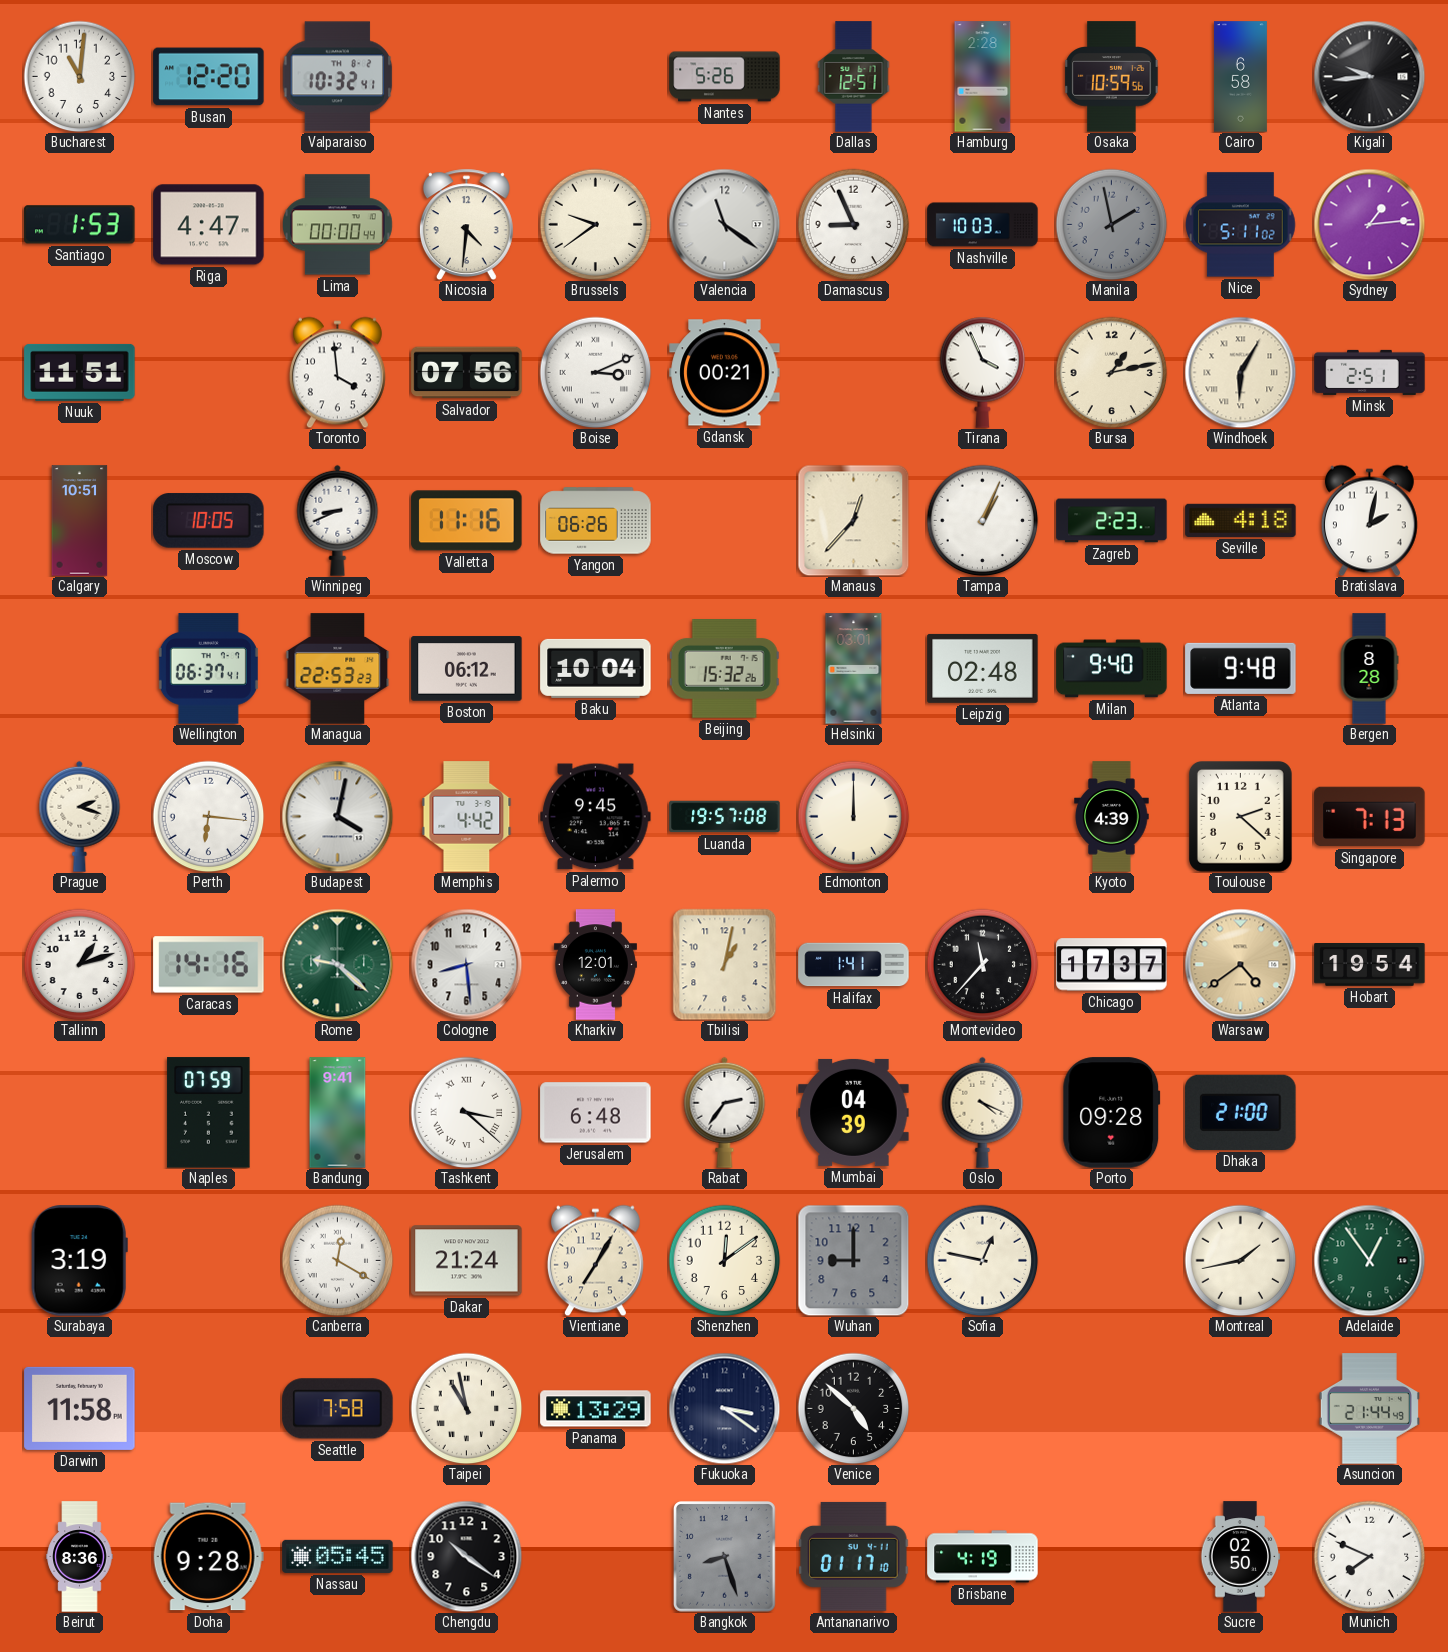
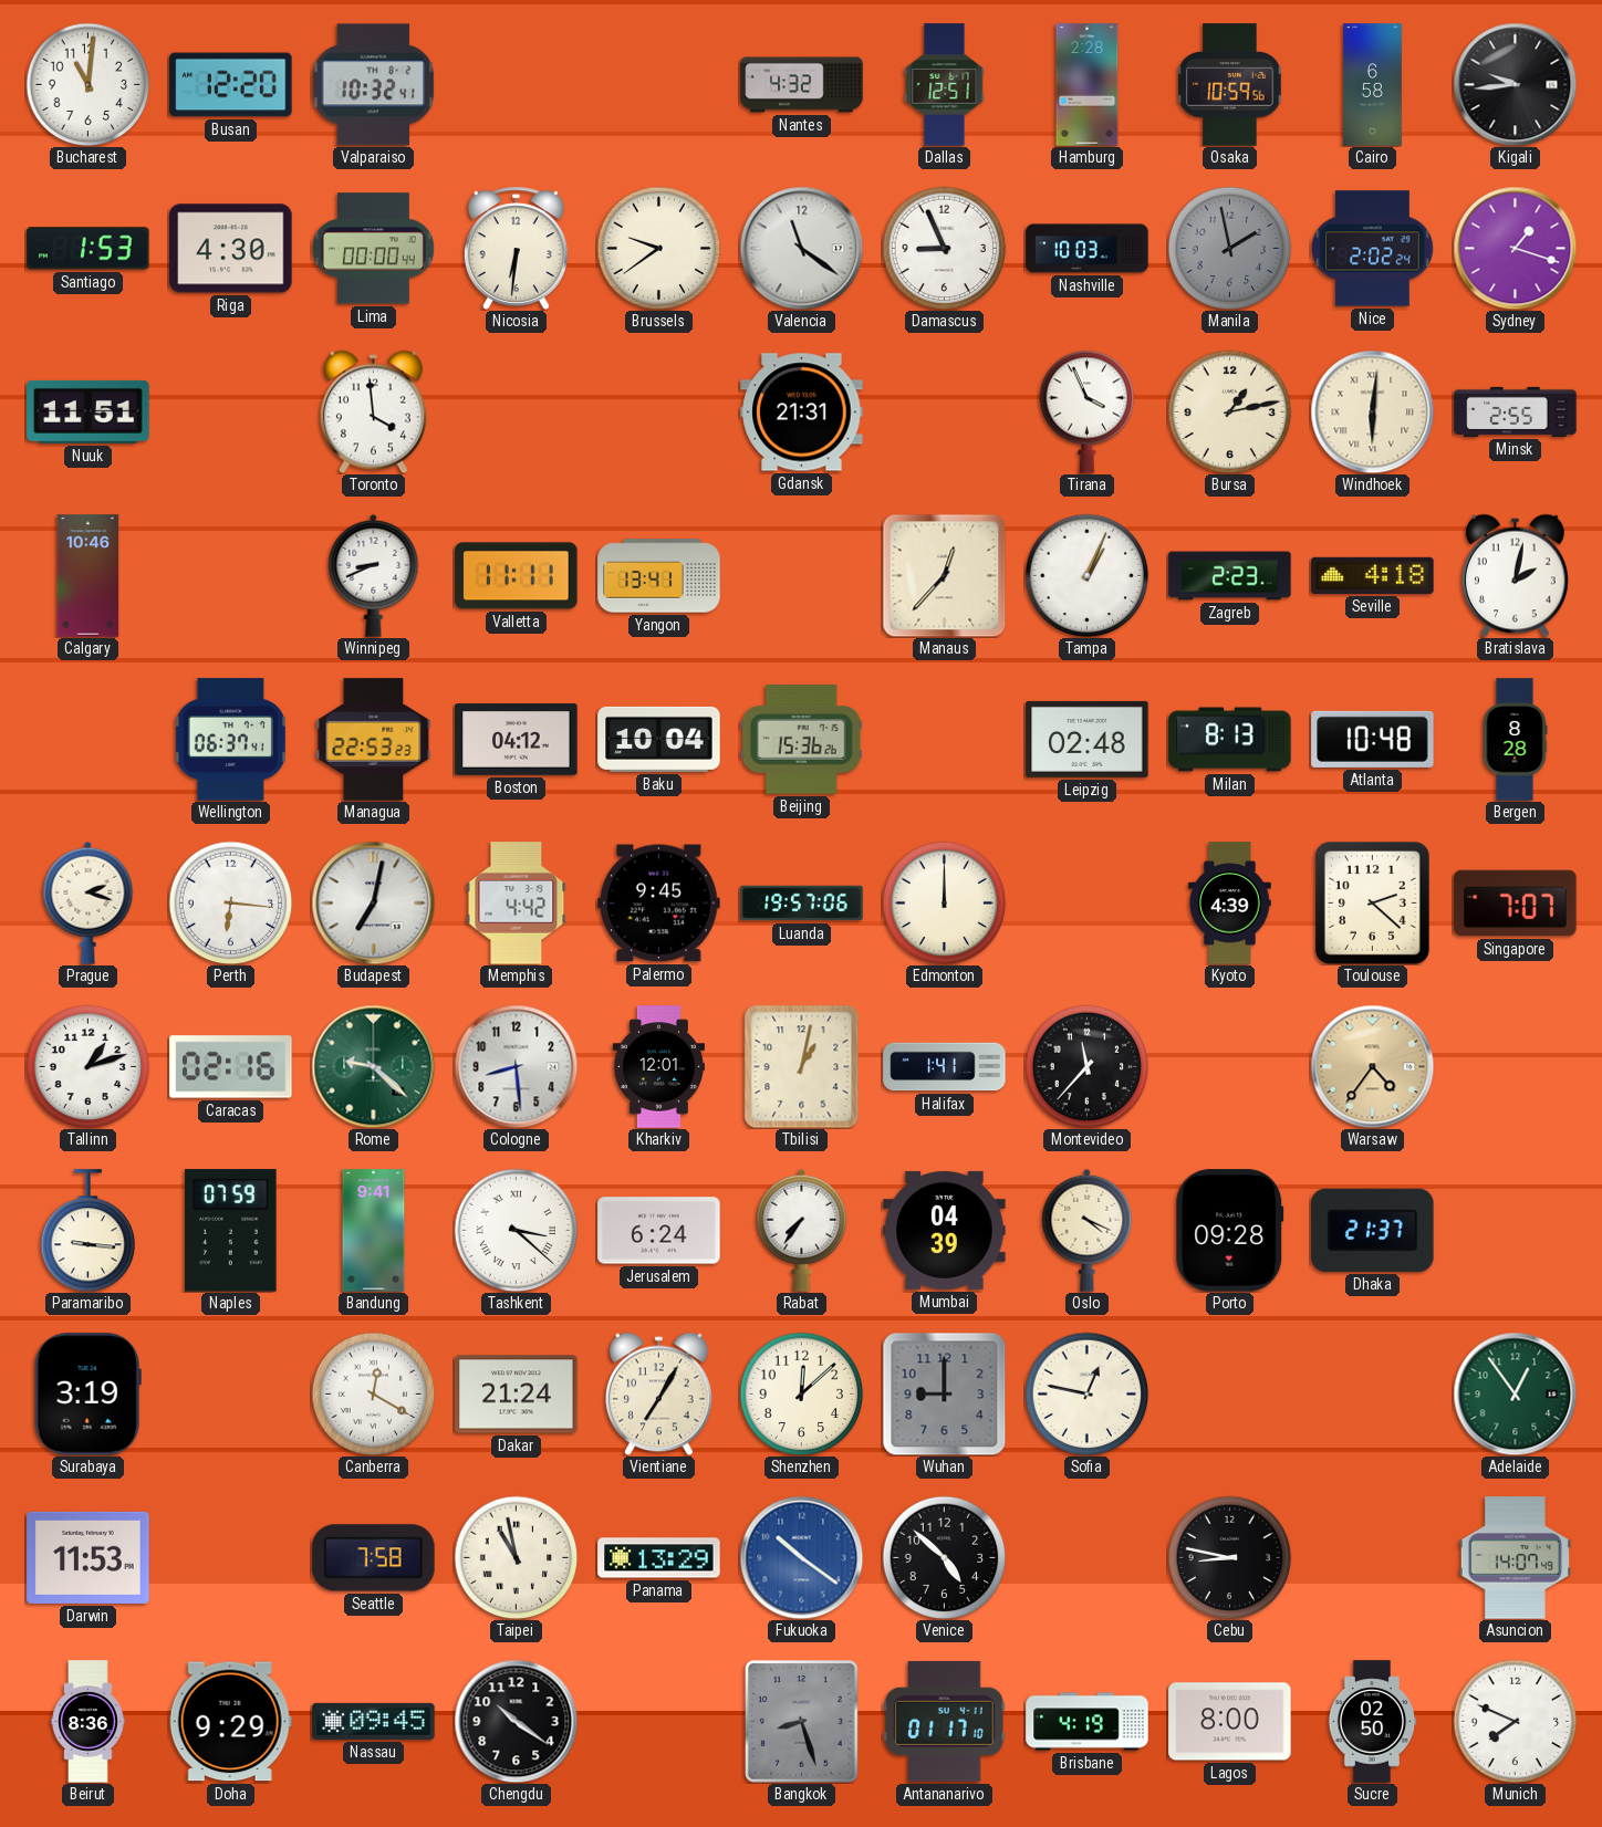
Nantes: 5:26 -> 4:32
Riga: 4:47 -> 4:30
Nicosia: 4:31 -> 6:31
Nice: 5:11 -> 2:02
Sydney: 1:14 -> 1:18
Salvador: 07:56 -> none
Boise: 3:11 -> none
Gdansk: 00:21 -> 21:31
Windhoek: 6:05 -> 6:01
Minsk: 2:51 -> 2:55
Calgary: 10:51 -> 10:46
Moscow: 10:05 -> none
Valletta: 11:16 -> 11:11
Yangon: 06:26 -> 13:41
Boston: 06:12 -> 04:12
Beijing: 15:32 -> 15:36
Helsinki: 03:01 -> none
Milan: 9:40 -> 8:13
Atlanta: 9:48 -> 10:48
Budapest: 4:02 -> 7:02
Luanda: 19:57:08 -> 19:57:06
Singapore: 7:13 -> 7:07
Caracas: 14:16 -> 02:16
Chicago: 17:37 -> none
Warsaw: 4:39 -> 4:36
Hobart: 19:54 -> none
Paramaribo: none -> 9:16
Jerusalem: 6:48 -> 6:24
Rabat: 2:36 -> 7:36
Dhaka: 21:00 -> 21:37
Shenzhen: 12:09 -> 12:08
Montreal: 1:43 -> none
Darwin: 11:58 -> 11:53
Fukuoka: 3:21 -> 10:21
Fukuoka dial: navy -> blue
Cebu: none -> 8:47
Asuncion: 21:44 -> 14:07
Doha: 9:28 -> 9:29
Nassau: 05:45 -> 09:45
Lagos: none -> 8:00
